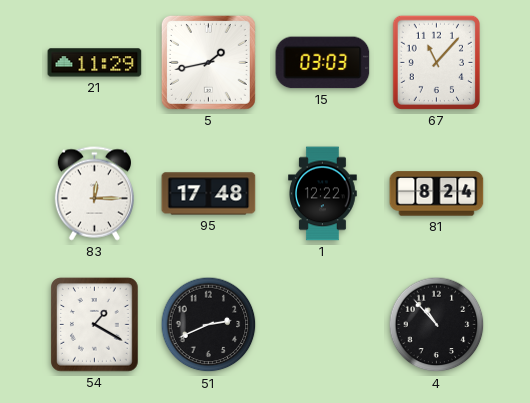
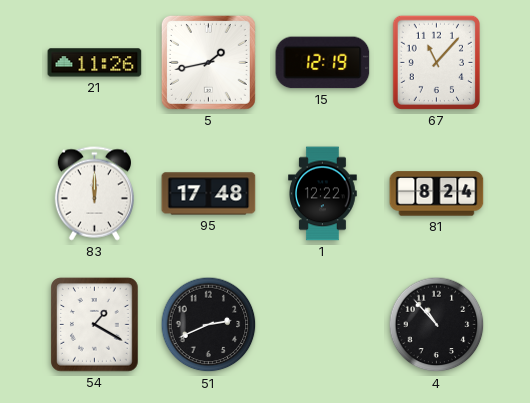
21: 11:29 -> 11:26
15: 03:03 -> 12:19
83: 12:15 -> 12:00
